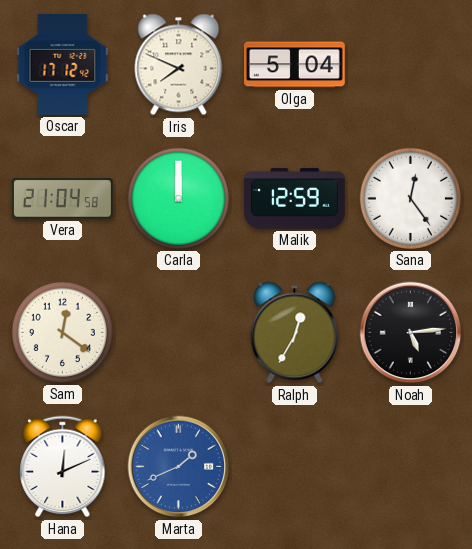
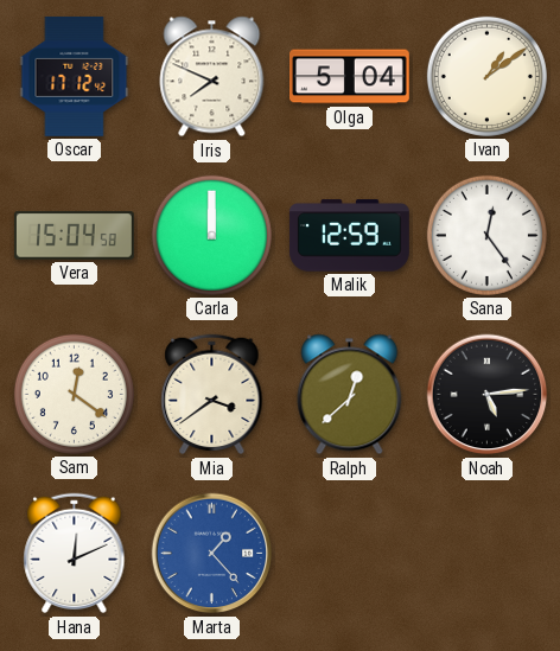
Ivan: none -> 1:09
Vera: 21:04 -> 15:04
Mia: none -> 3:39
Ralph: 12:35 -> 12:38
Marta: 1:41 -> 1:23
